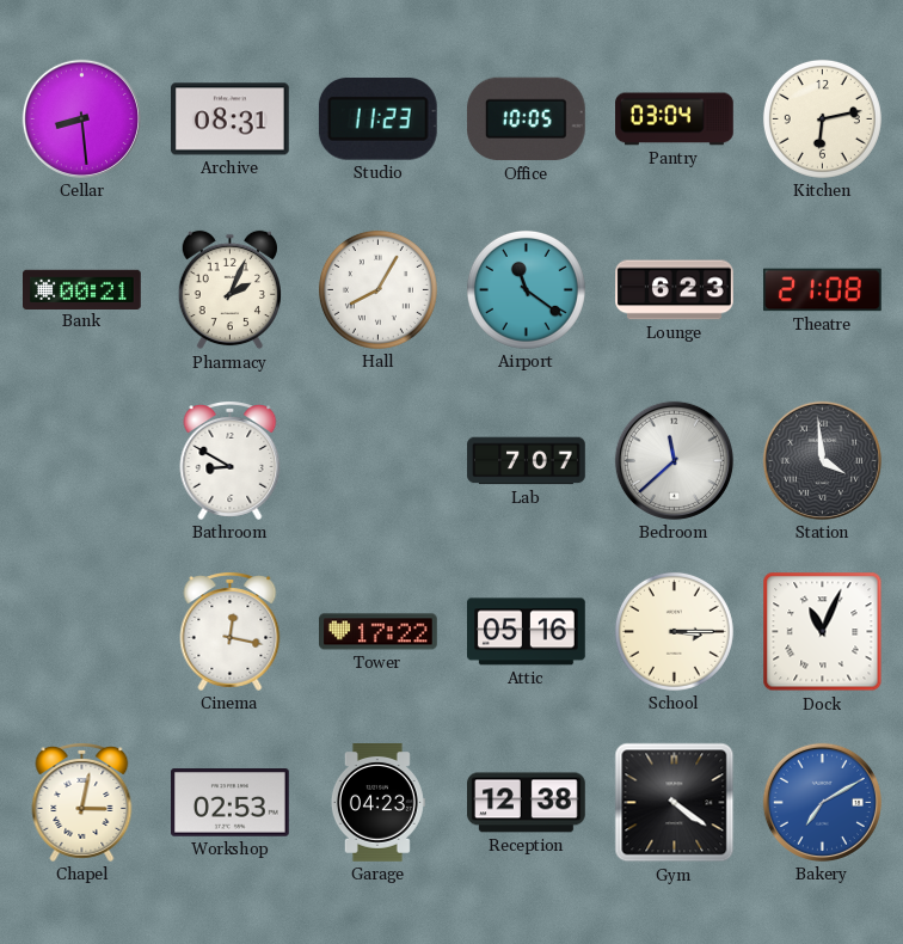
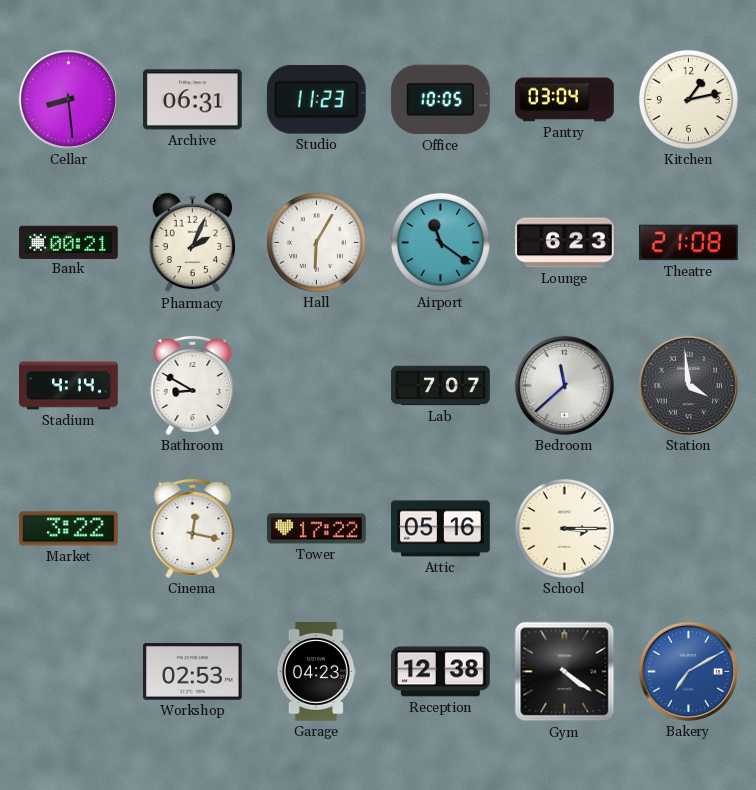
Archive: 08:31 -> 06:31
Kitchen: 6:13 -> 1:13
Hall: 8:05 -> 6:05
Stadium: none -> 4:14
Market: none -> 3:22
Dock: 11:04 -> none
Chapel: 3:02 -> none
